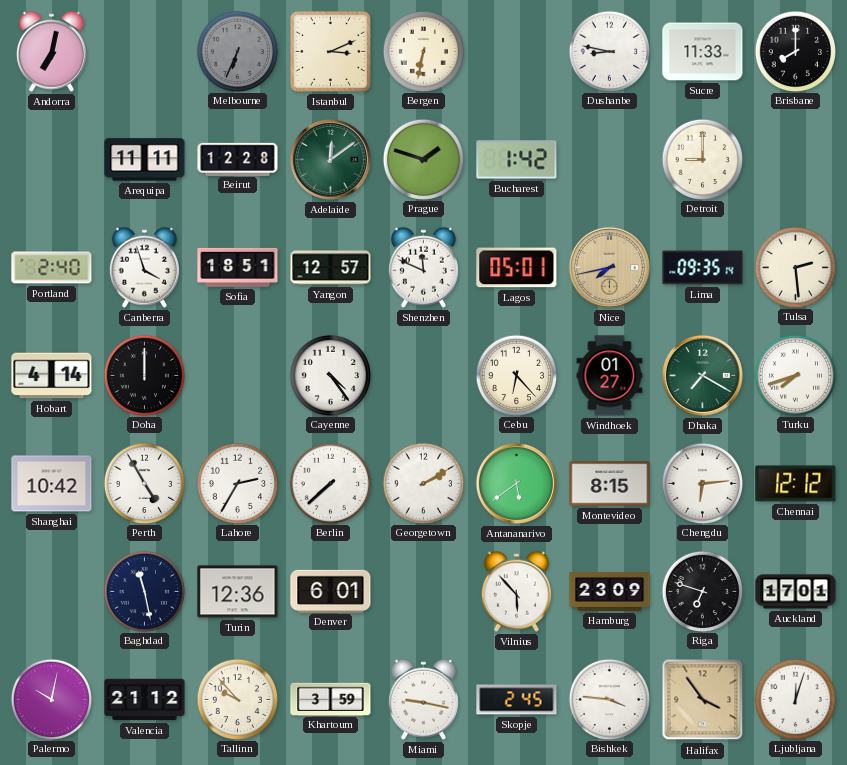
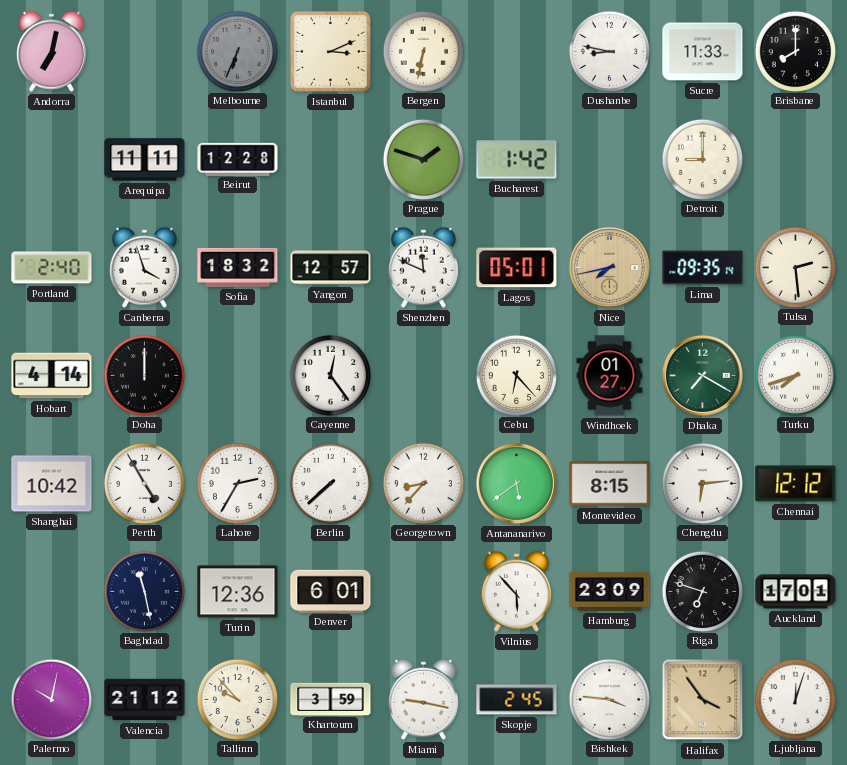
Adelaide: 12:09 -> none
Sofia: 18:51 -> 18:32
Cayenne: 4:24 -> 12:24
Georgetown: 2:10 -> 8:37
